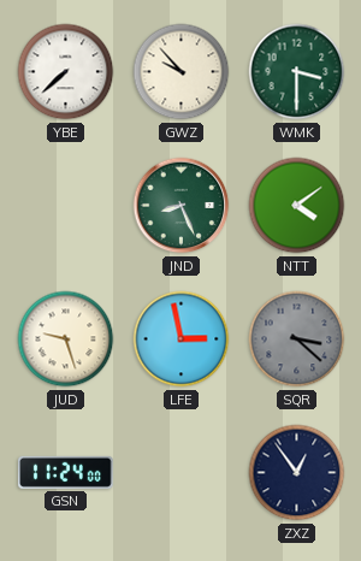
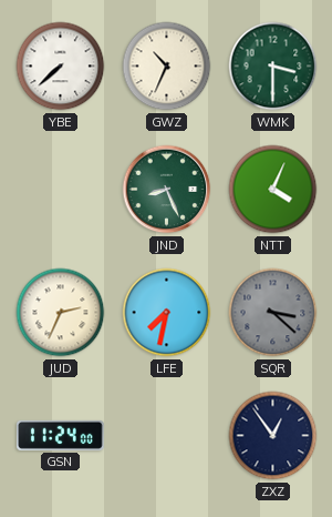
GWZ: 9:53 -> 10:34
NTT: 4:09 -> 4:04
JUD: 9:27 -> 2:34
LFE: 2:58 -> 7:32
